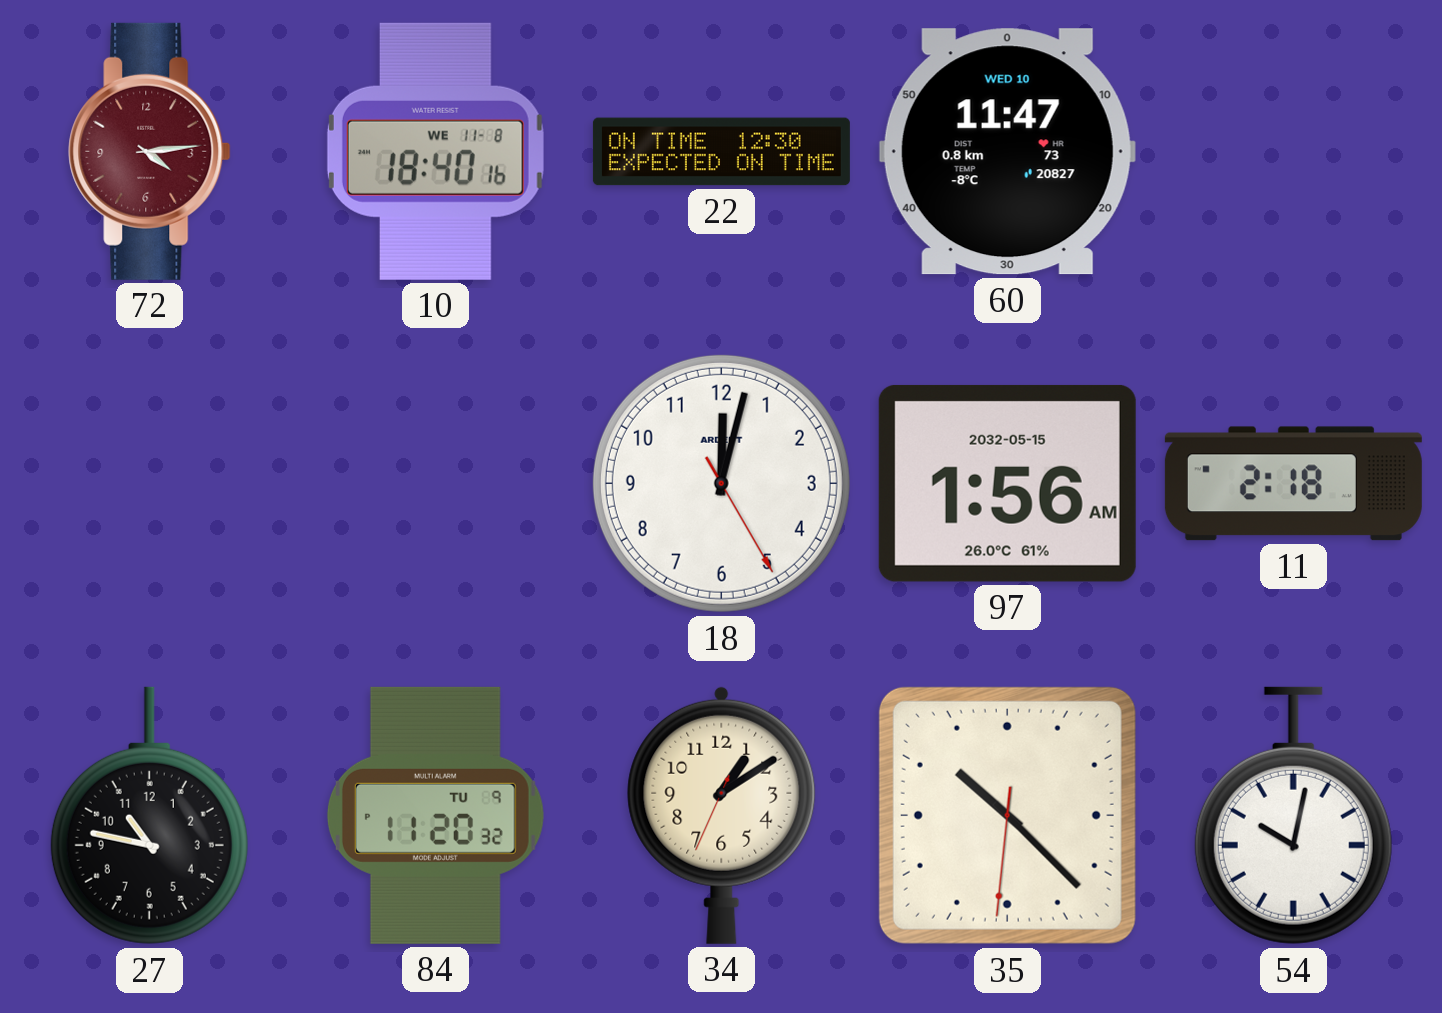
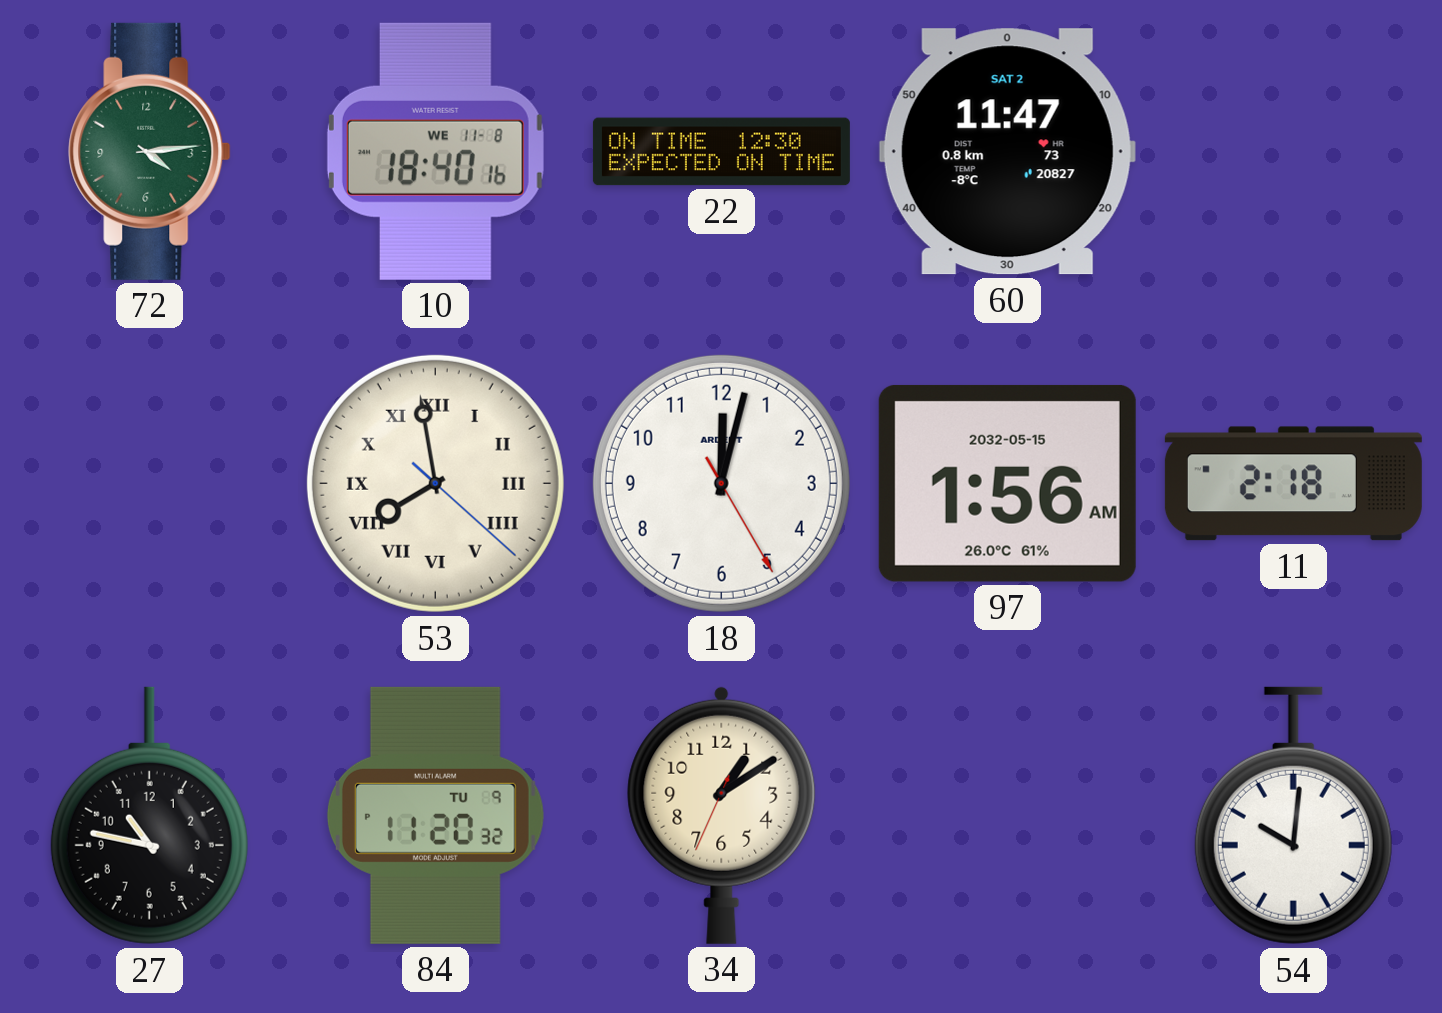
72 dial: burgundy -> green
60 date: WED 10 -> SAT 2
53: none -> 7:58
35: 10:22 -> none
54: 10:02 -> 10:01
